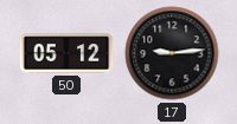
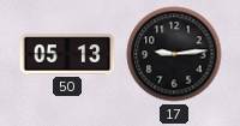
50: 05:12 -> 05:13
